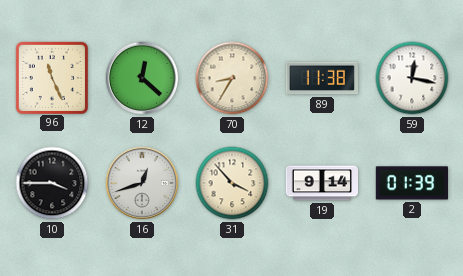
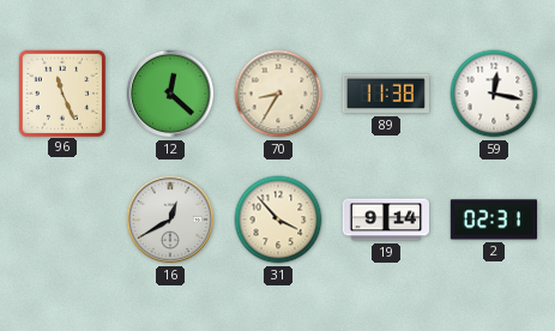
10: 3:45 -> none
16: 12:42 -> 12:40
2: 01:39 -> 02:31
